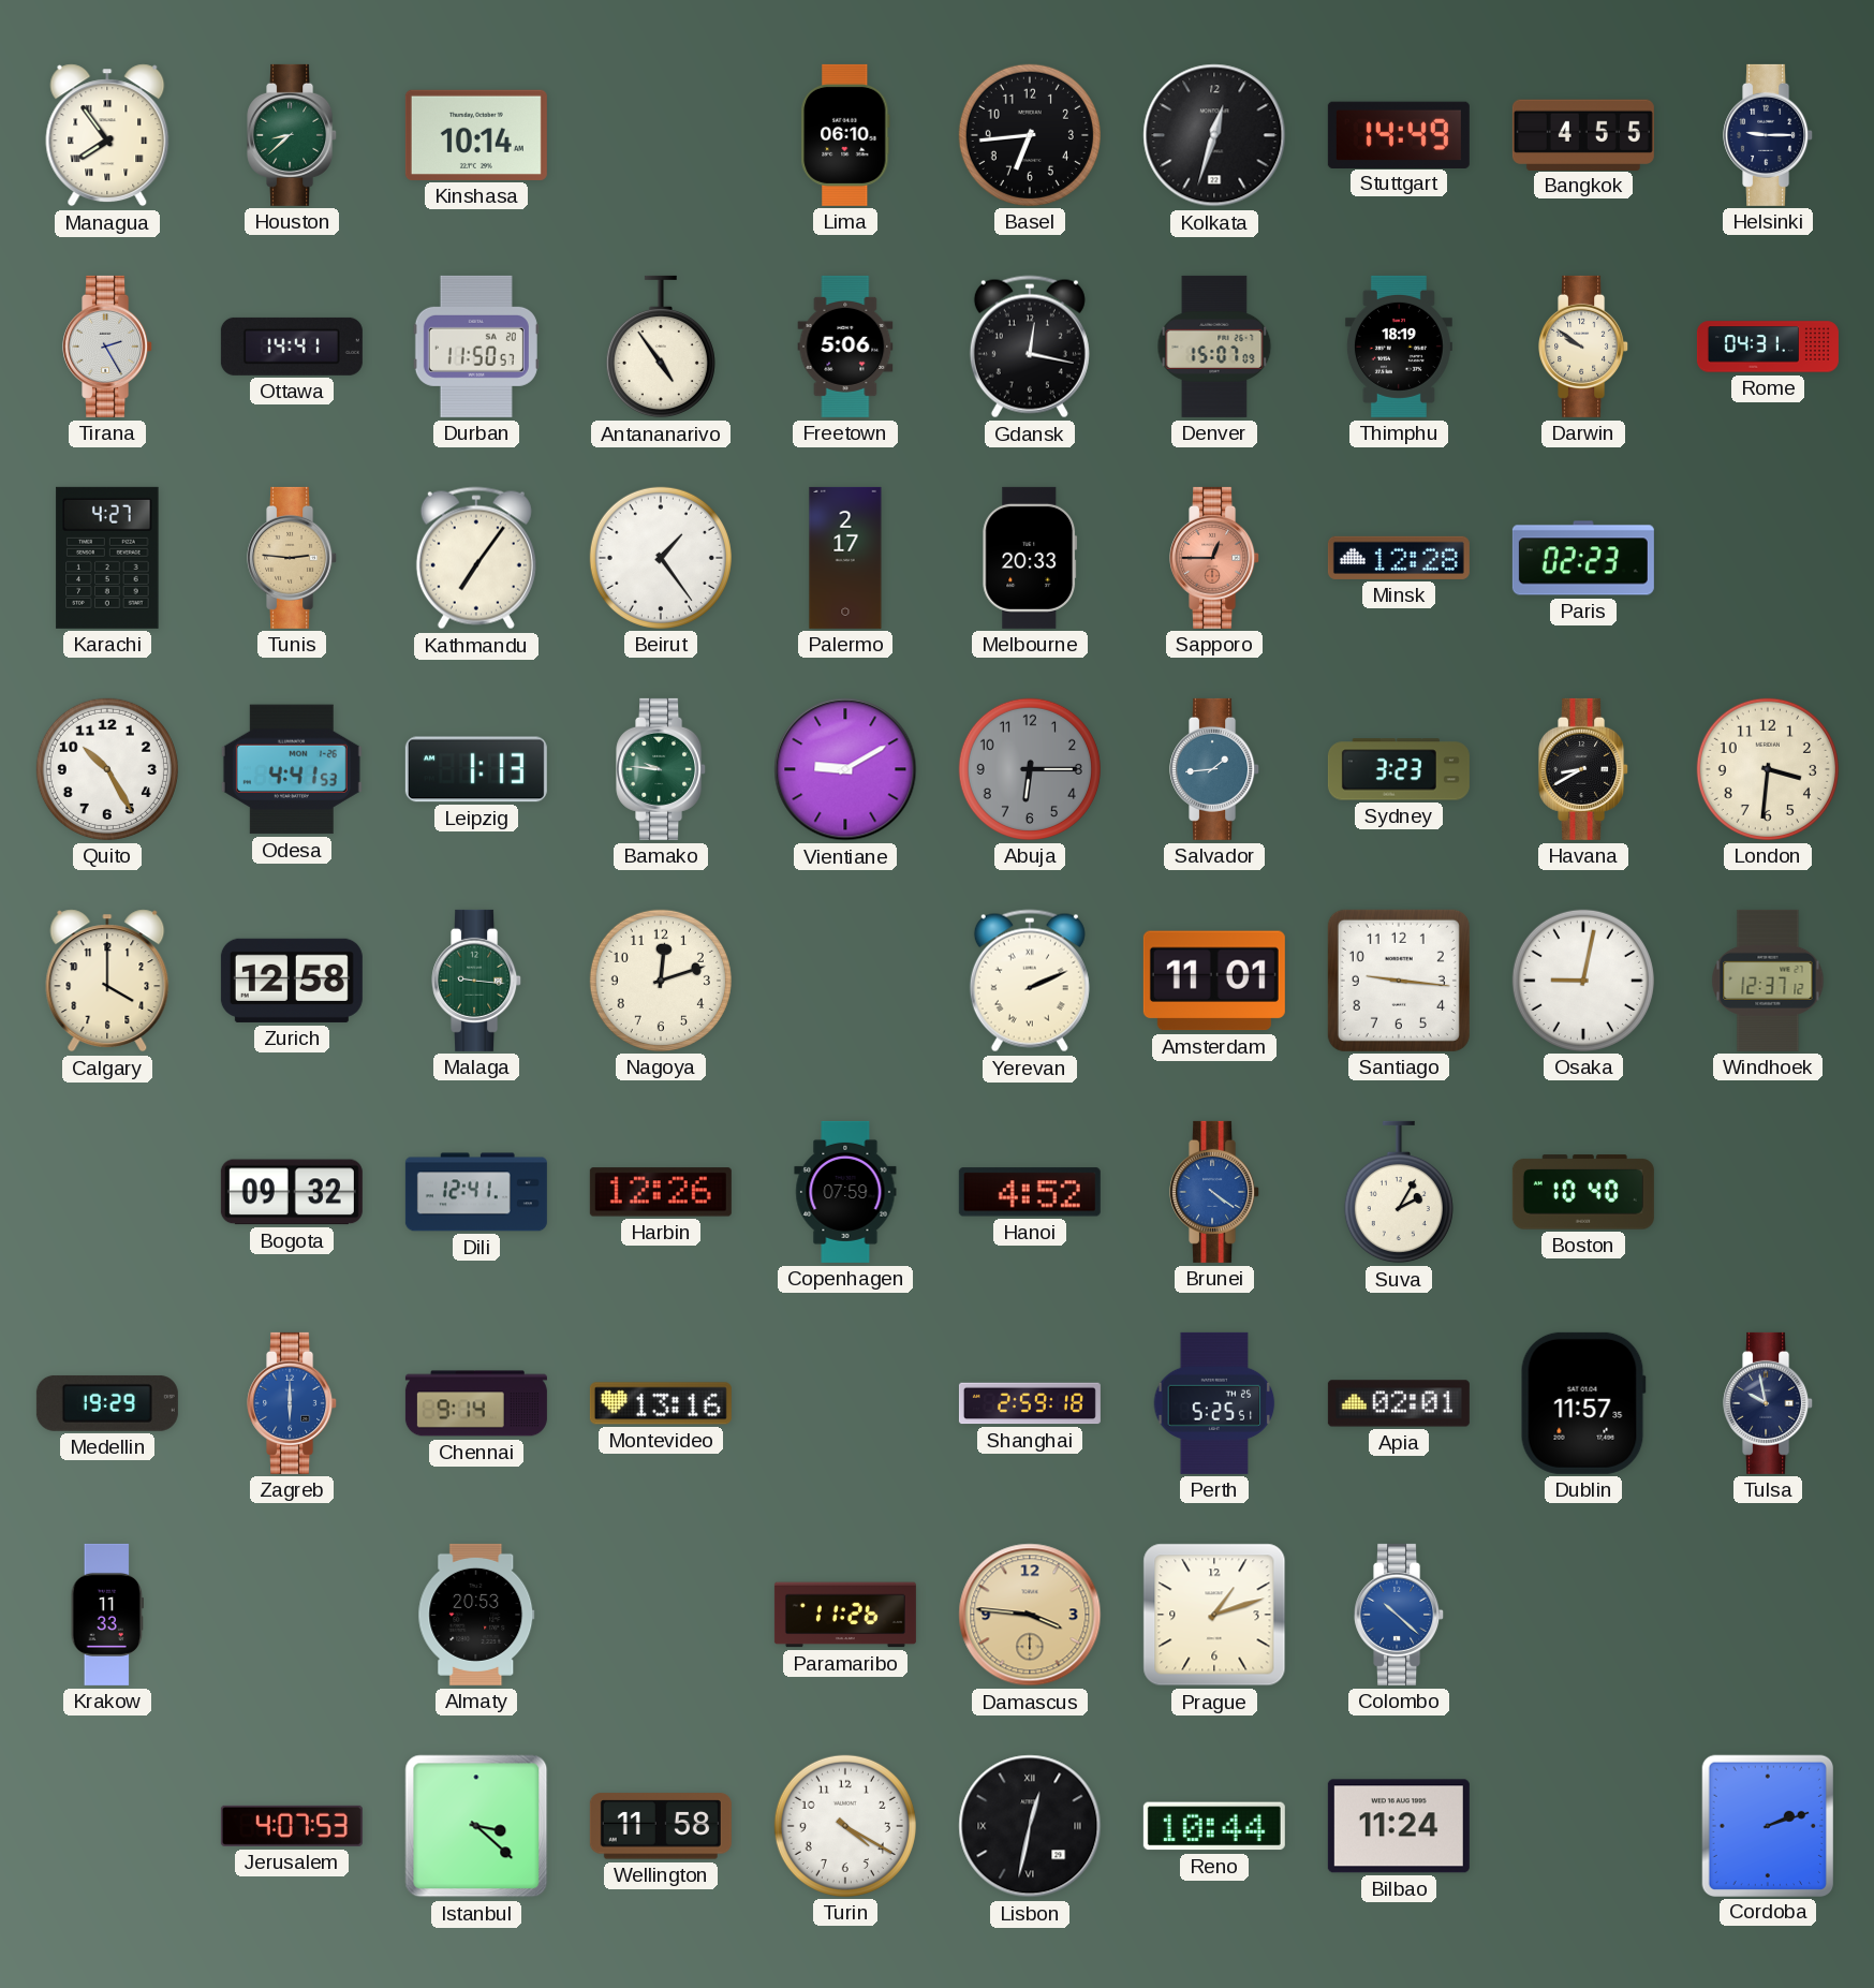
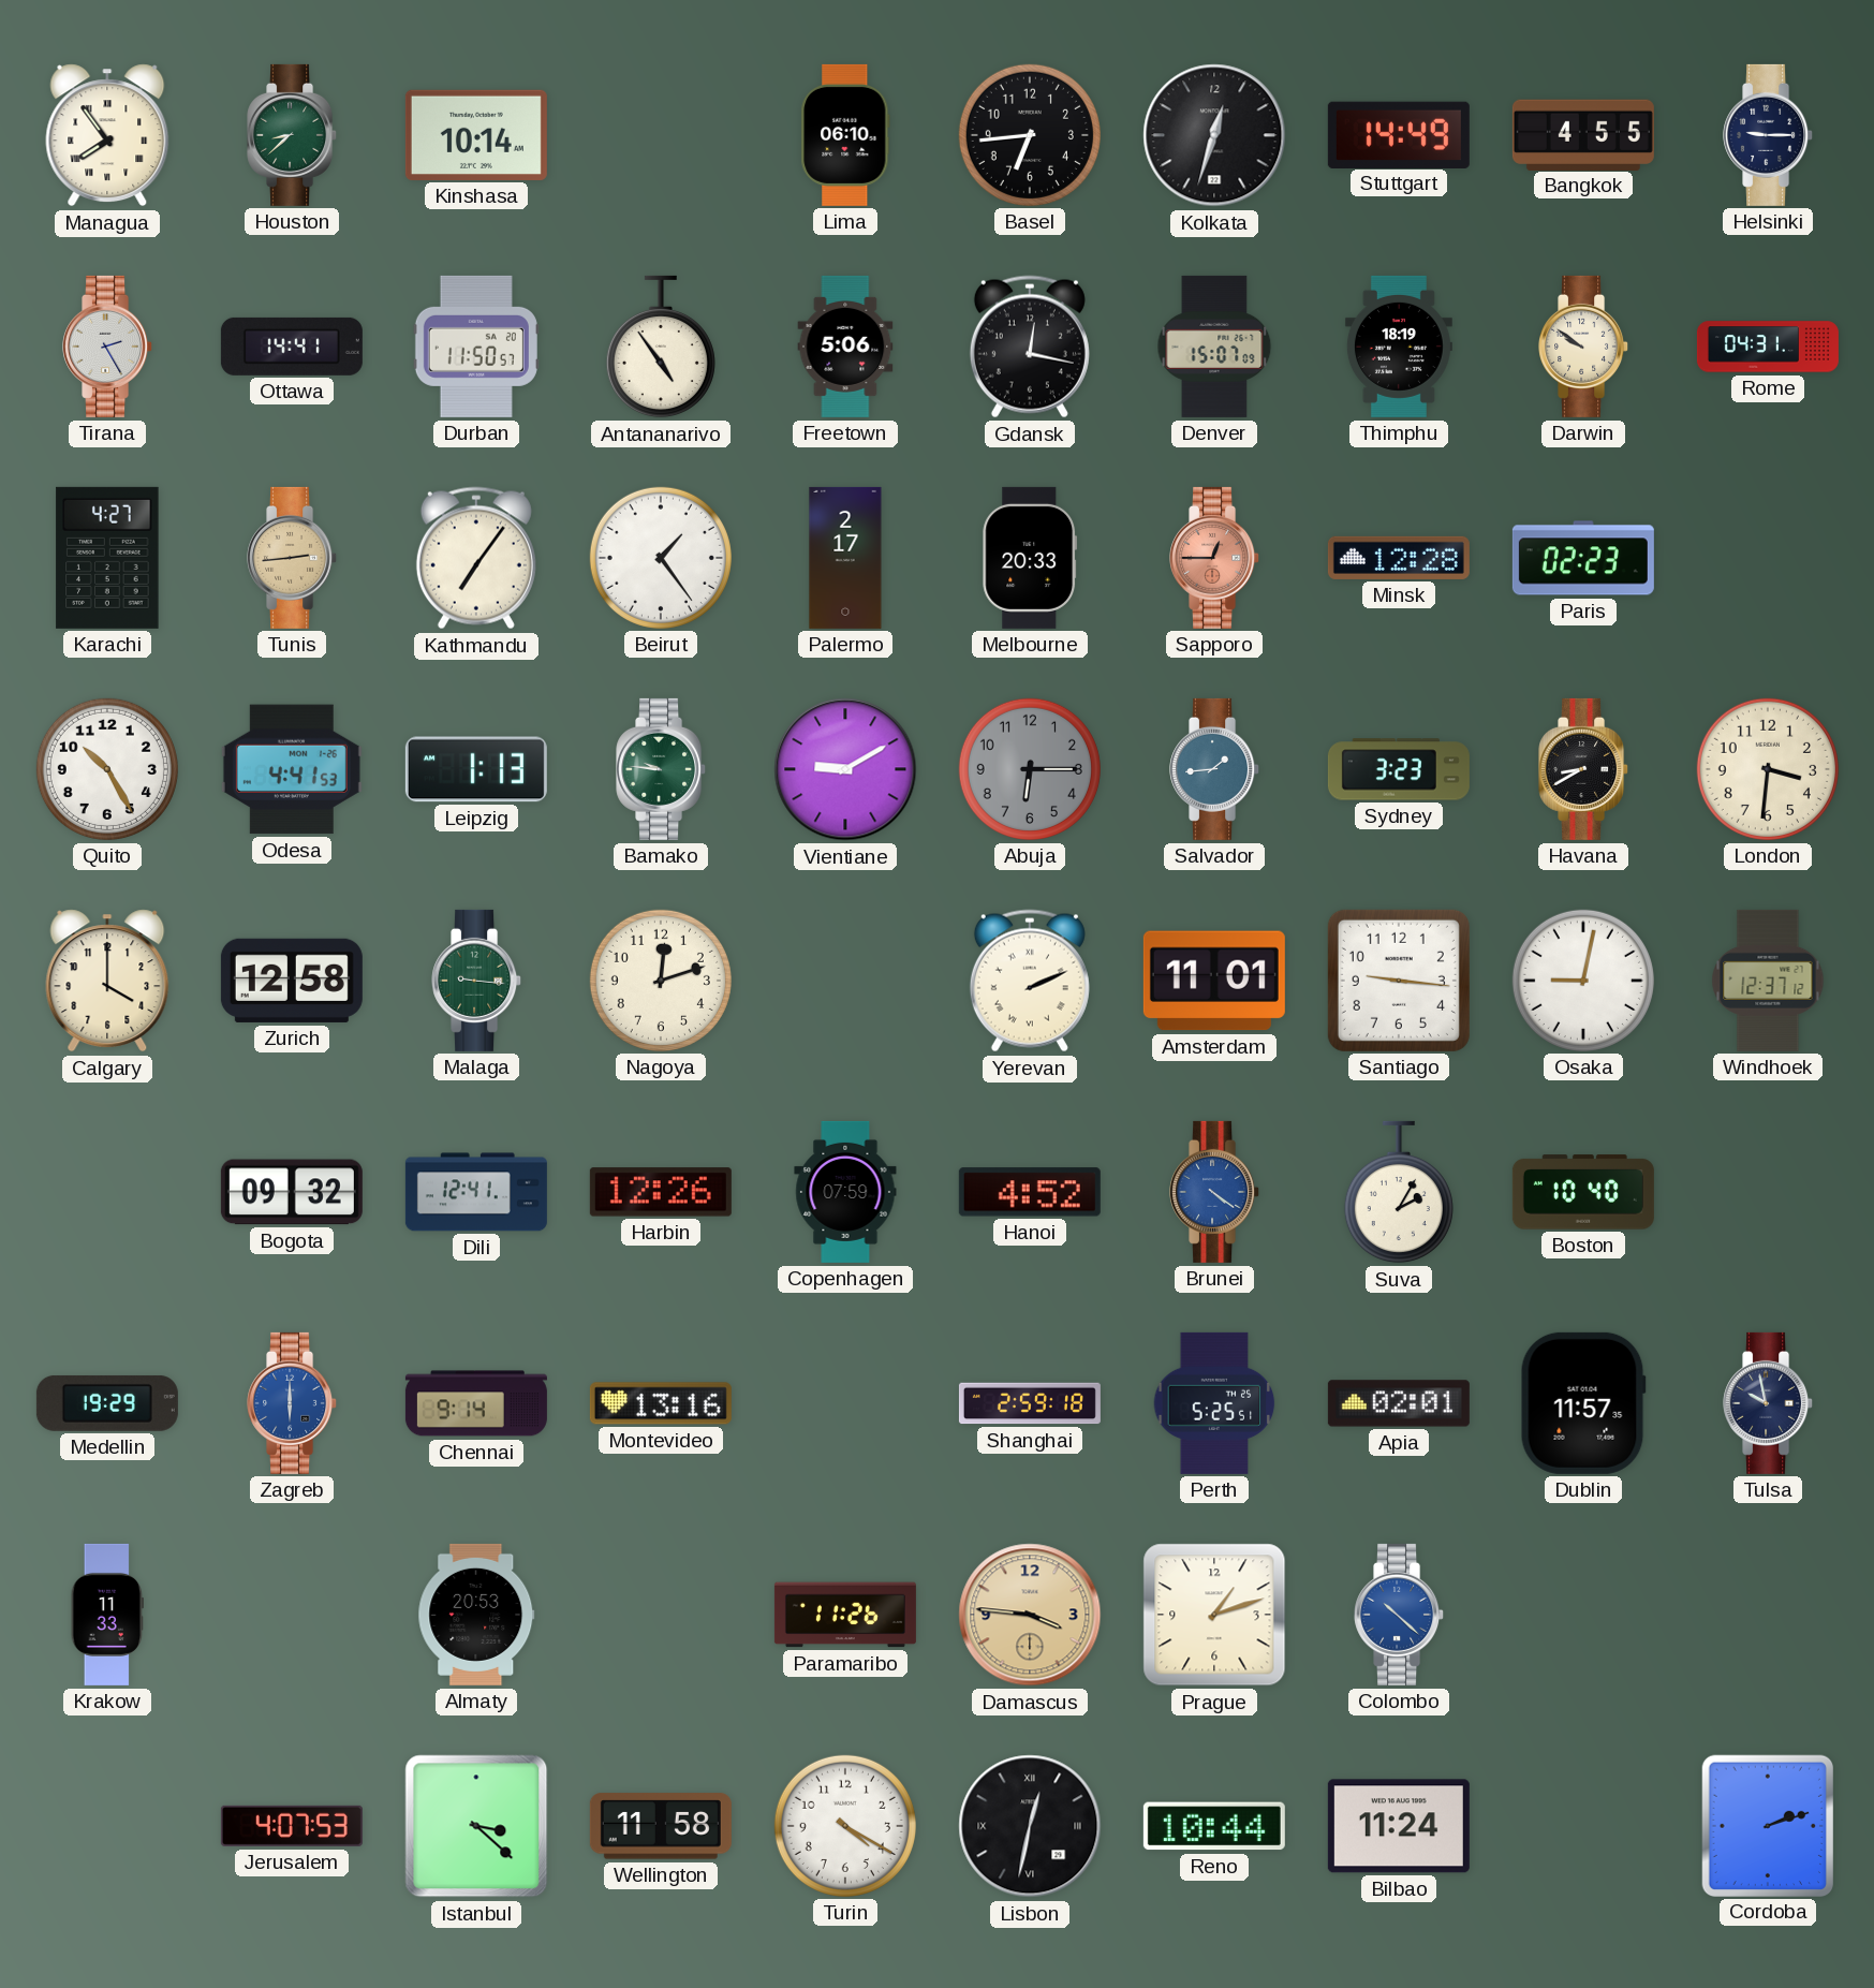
Tunis: 2:46 -> 2:44
